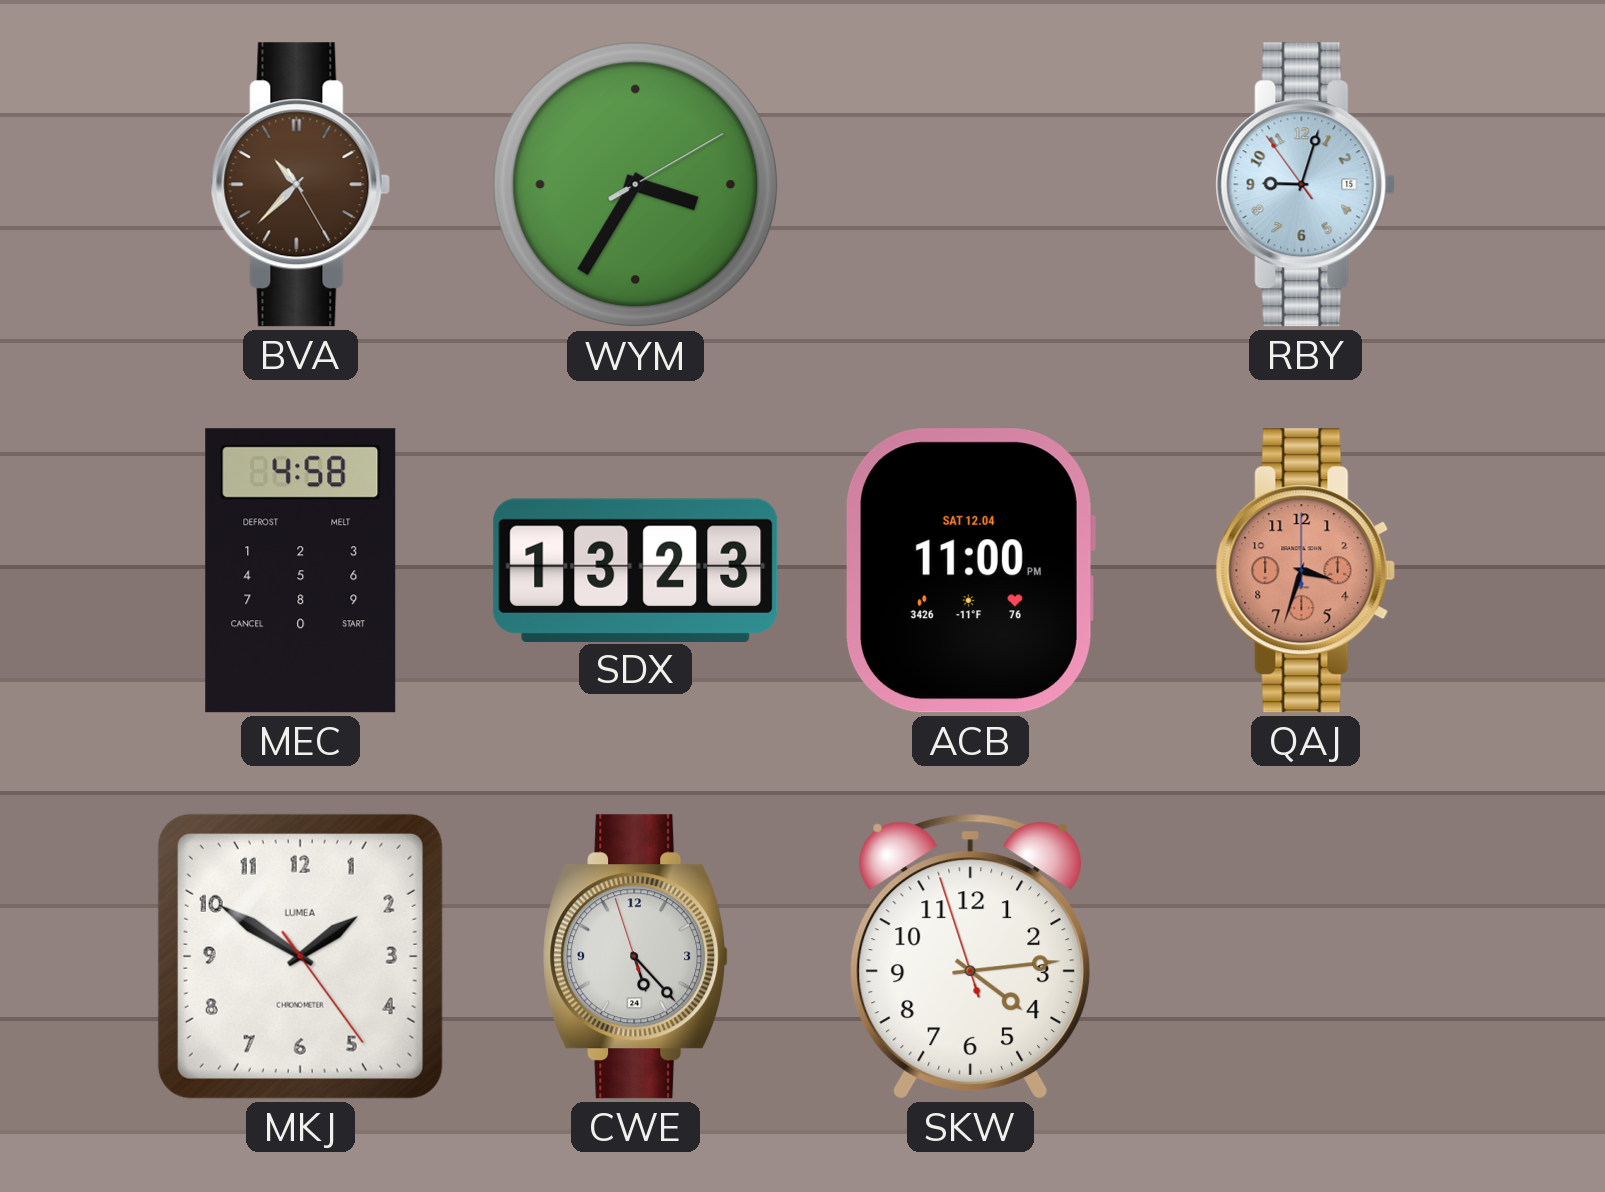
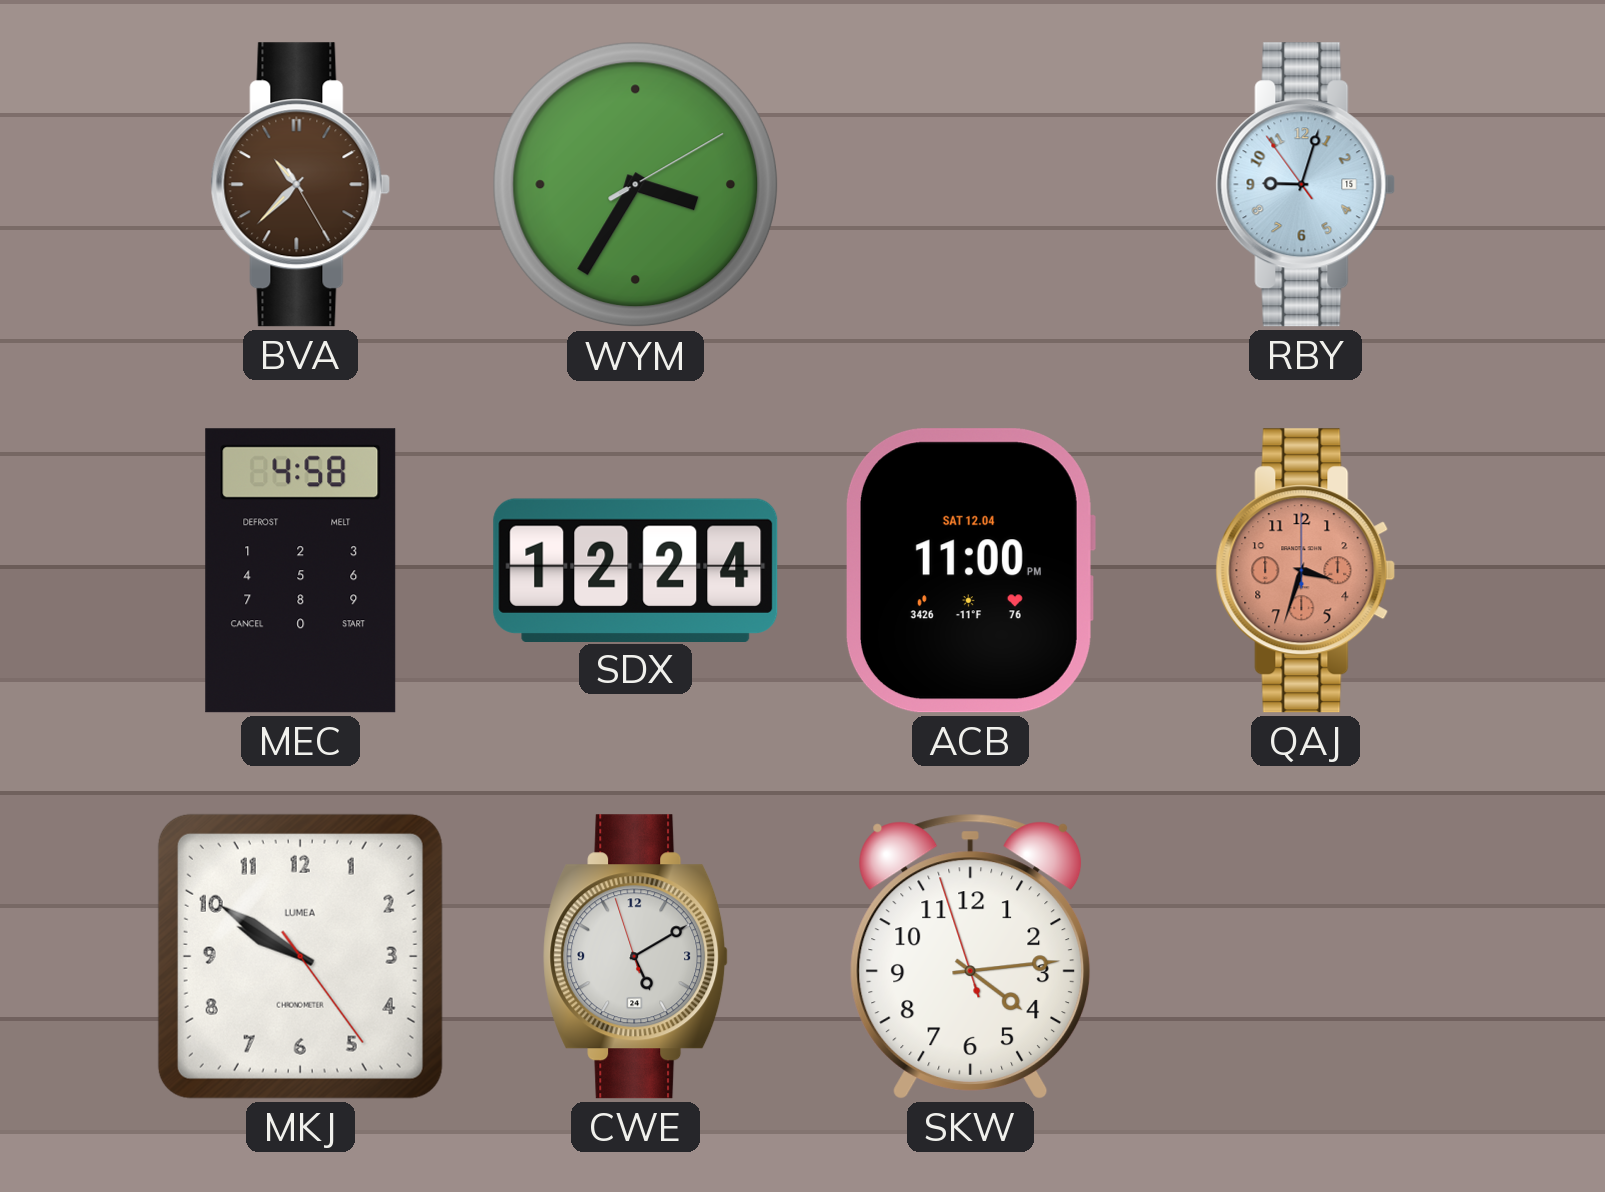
SDX: 13:23 -> 12:24
MKJ: 1:50 -> 9:50
CWE: 5:22 -> 5:09
